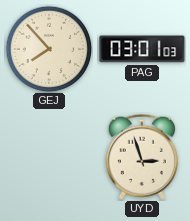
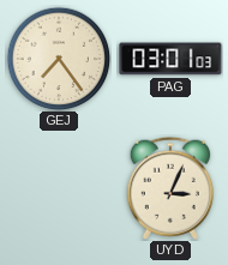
GEJ: 7:53 -> 7:24
UYD: 2:57 -> 3:04
